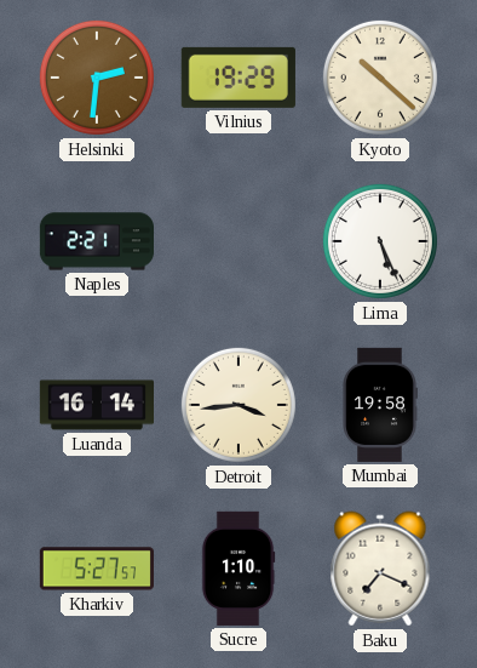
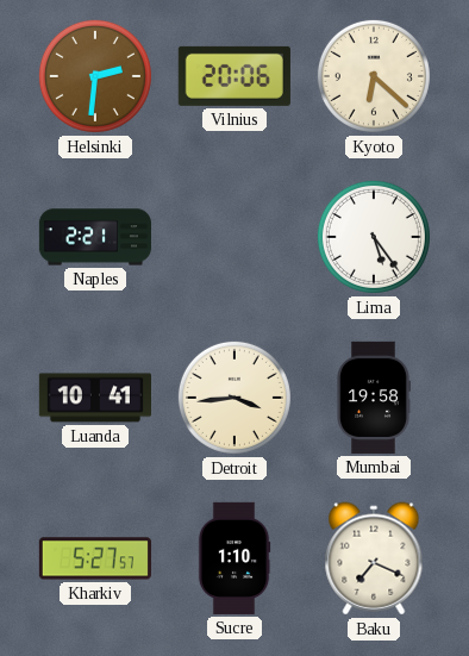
Vilnius: 19:29 -> 20:06
Kyoto: 10:22 -> 6:22
Lima: 5:26 -> 5:24
Luanda: 16:14 -> 10:41
